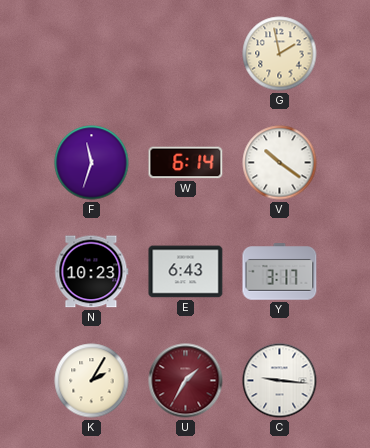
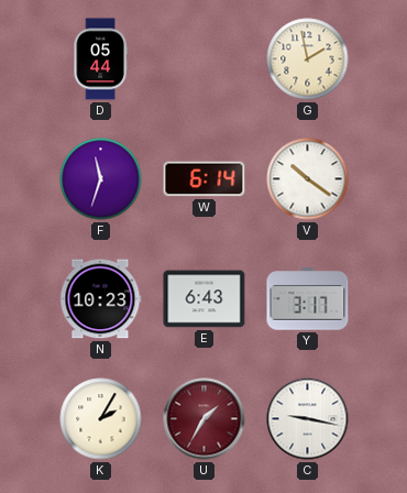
D: none -> 05:44
C: 9:16 -> 9:17
